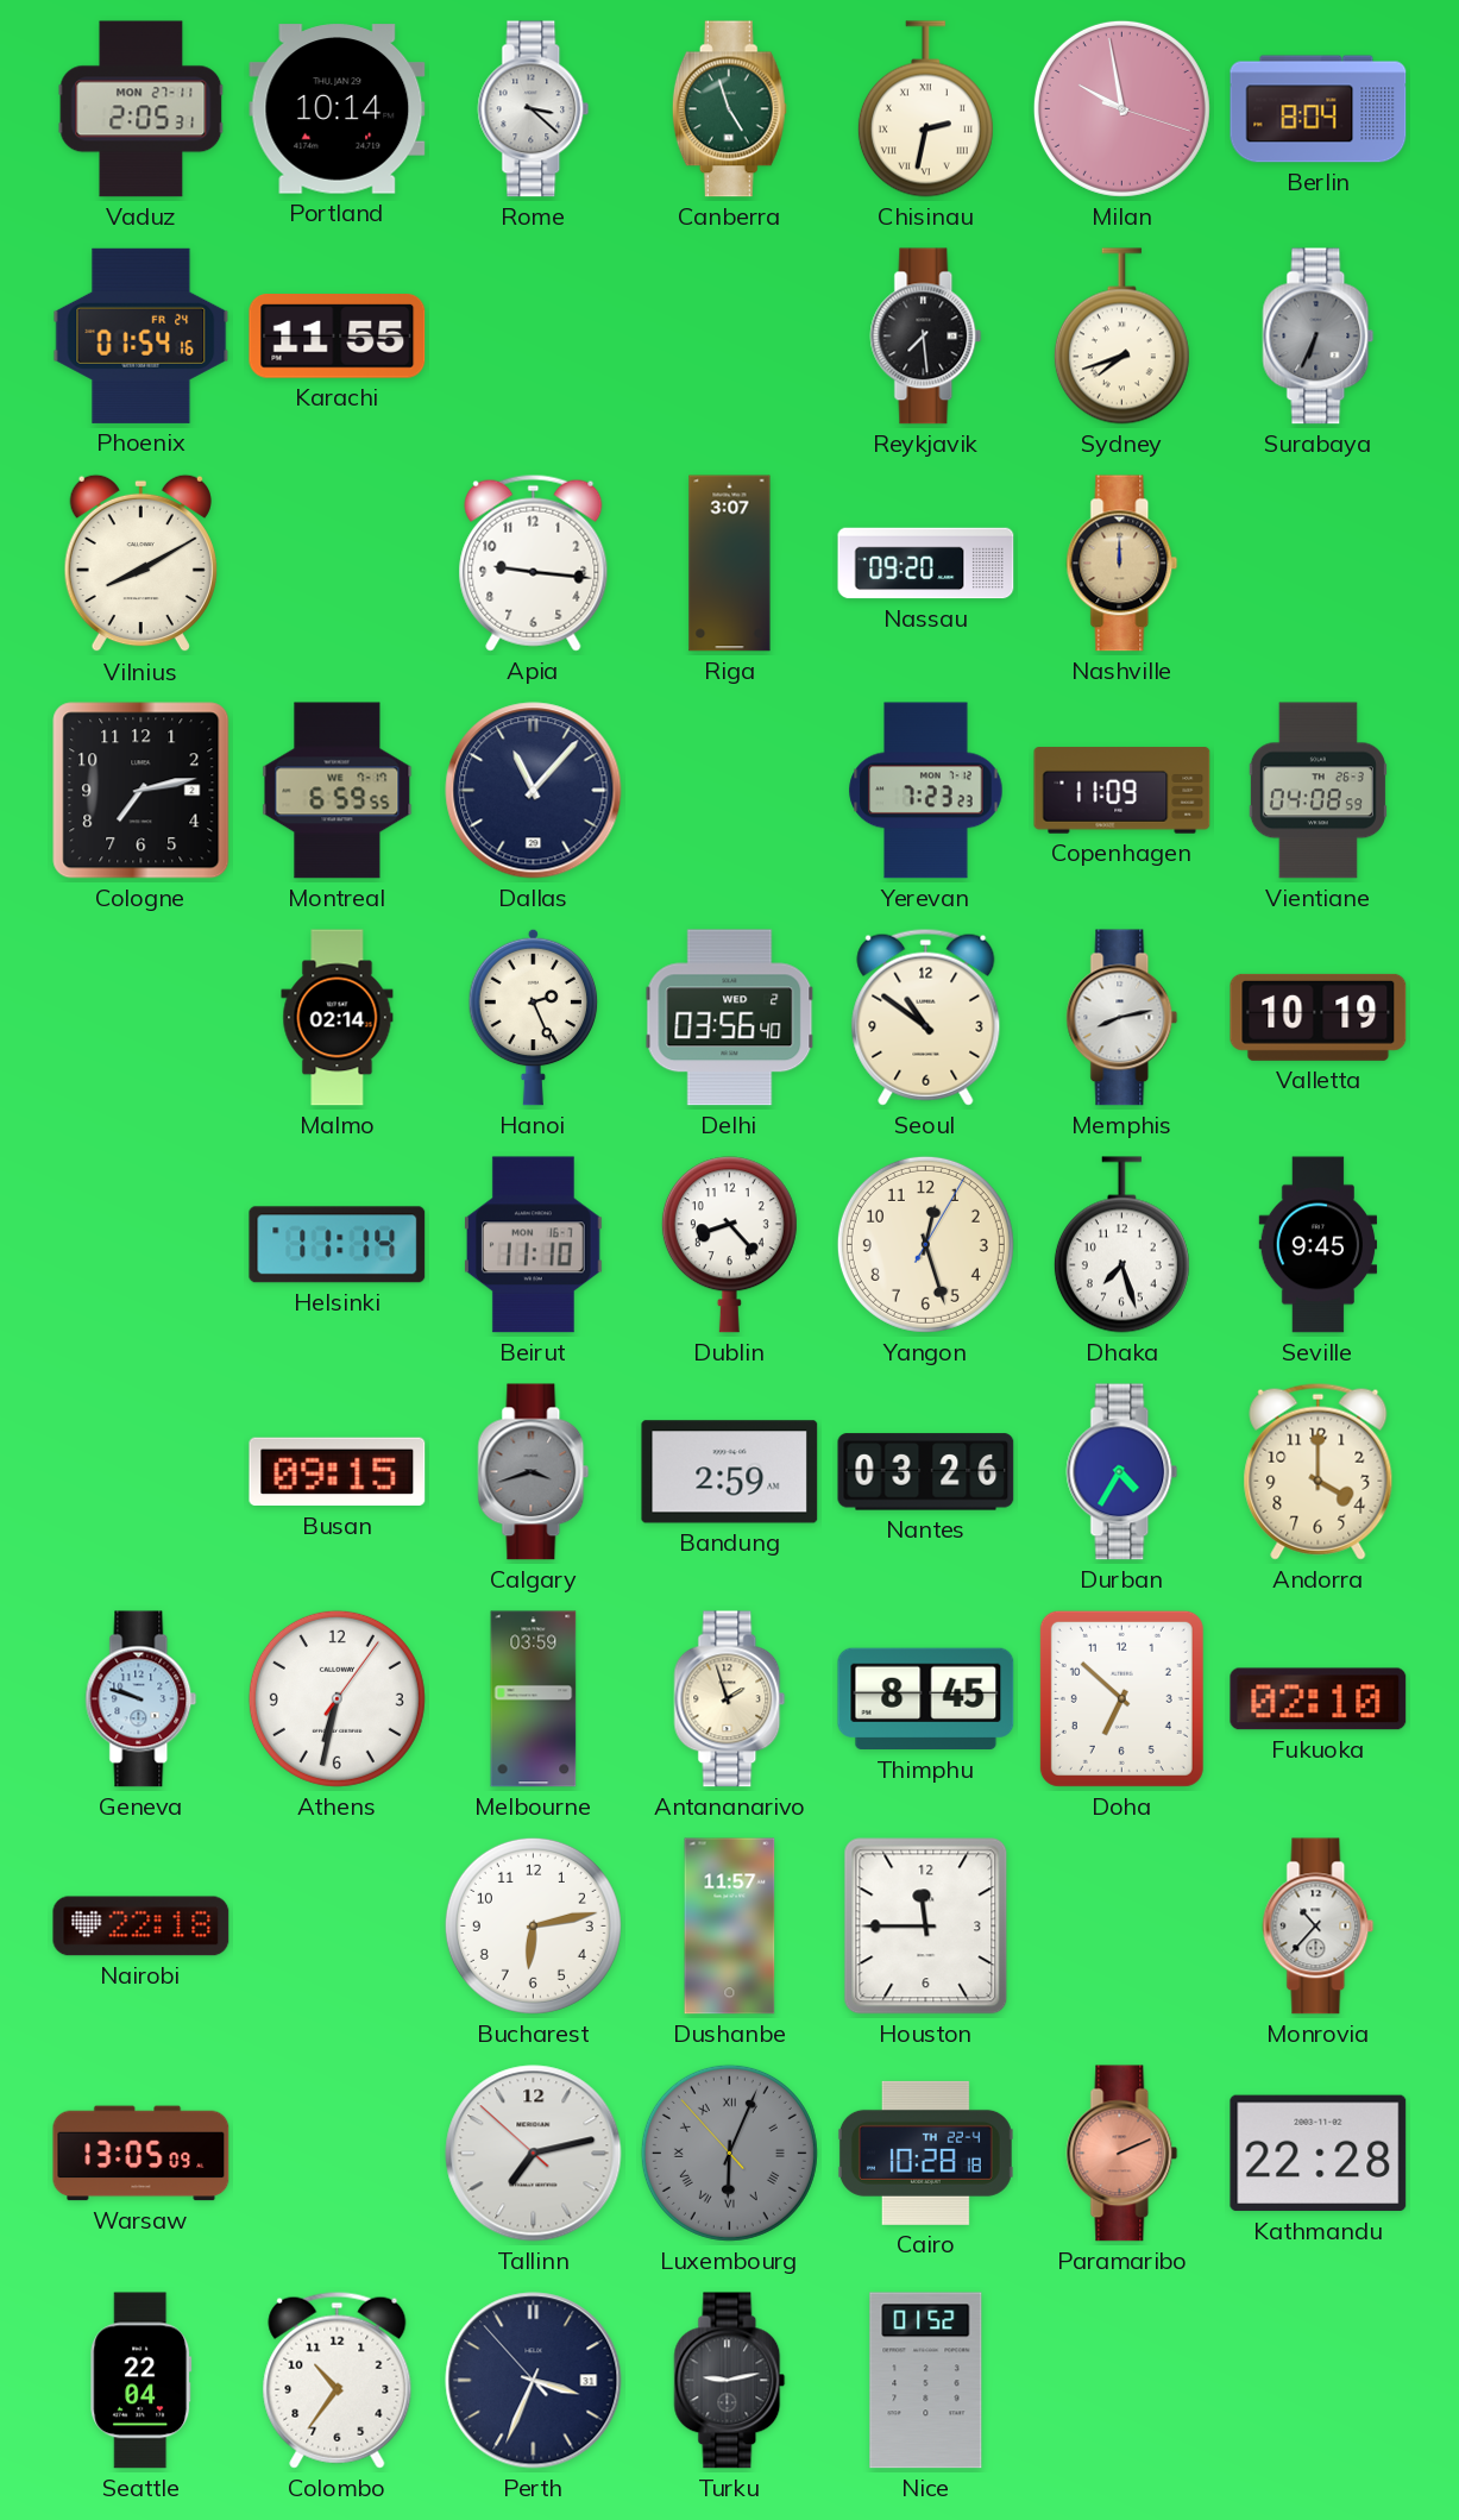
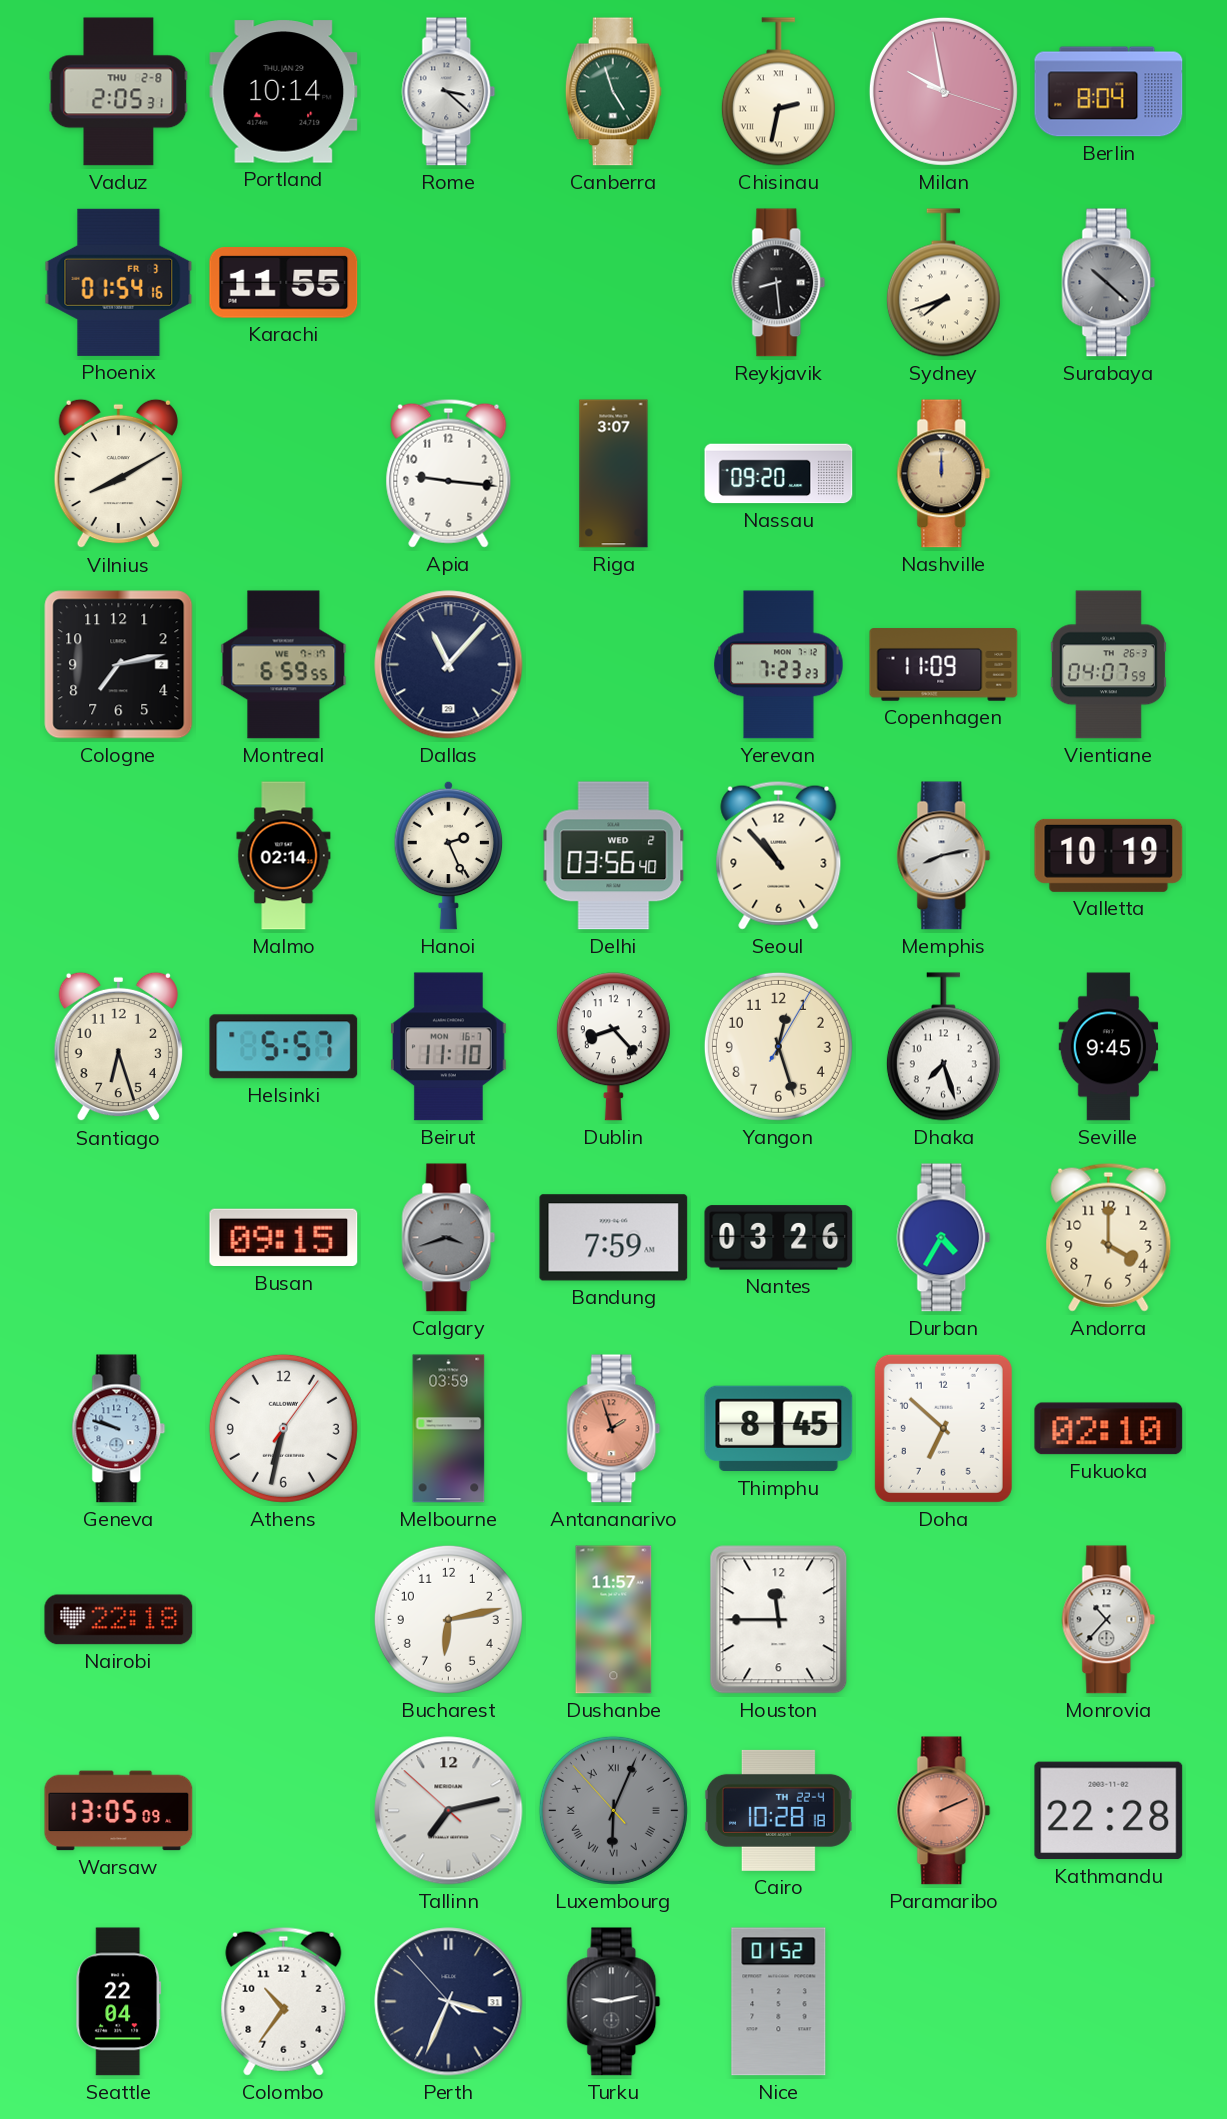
Vaduz date: MON 27-11 -> THU 2-8
Phoenix date: FR 24 -> FR 3
Reykjavik: 7:29 -> 8:29
Surabaya: 6:34 -> 10:22
Vientiane: 04:08 -> 04:07
Seoul: 10:51 -> 10:53
Santiago: none -> 6:27
Helsinki: 11:14 -> 5:57
Bandung: 2:59 -> 7:59
Antananarivo dial: cream -> salmon
